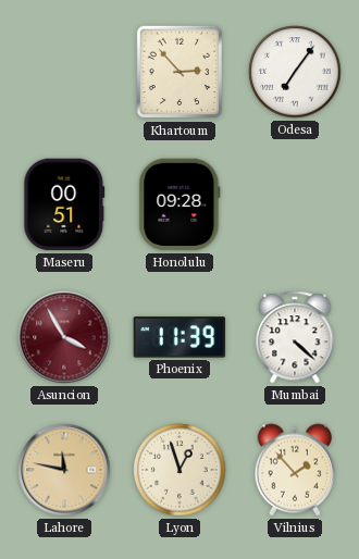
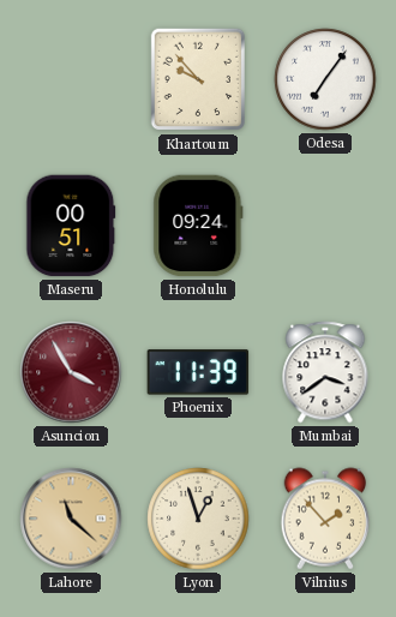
Khartoum: 2:53 -> 9:53
Honolulu: 09:28 -> 09:24
Mumbai: 4:22 -> 3:39
Lahore: 11:47 -> 11:22
